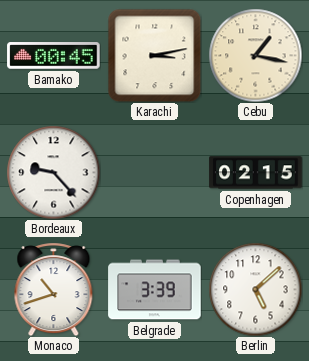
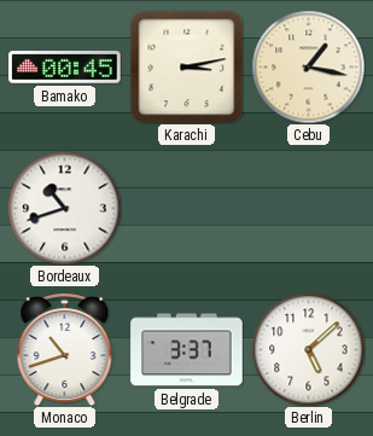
Bordeaux: 9:23 -> 10:42
Copenhagen: 02:15 -> none
Belgrade: 3:39 -> 3:37
